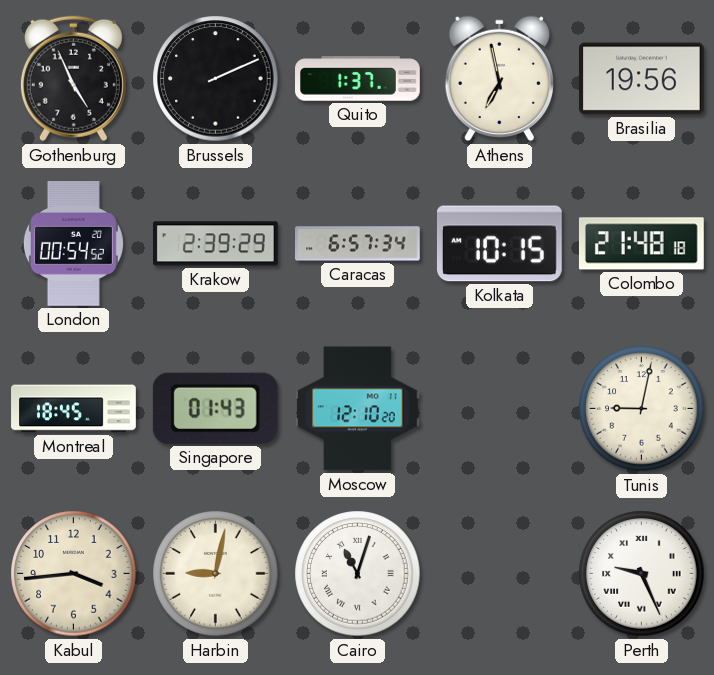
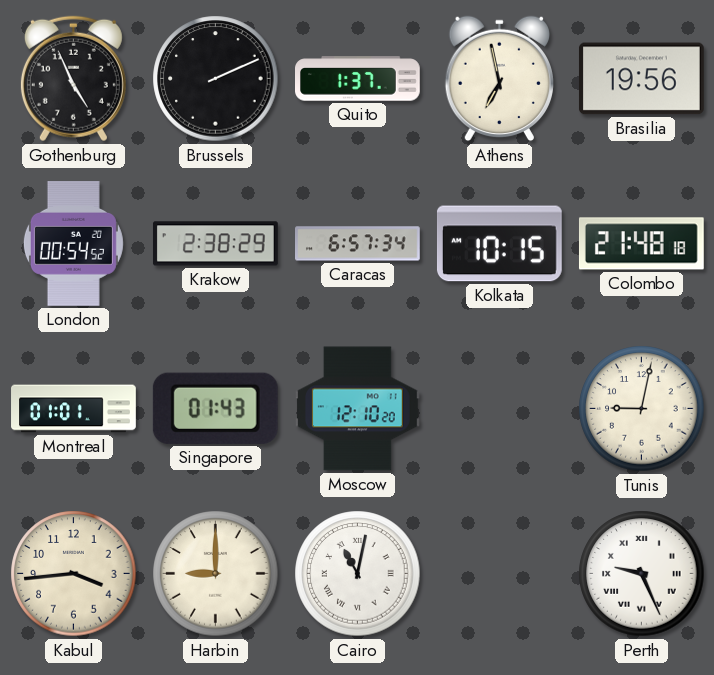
Krakow: 2:39 -> 2:38
Montreal: 18:45 -> 01:01
Harbin: 9:02 -> 9:00
Cairo: 11:03 -> 11:02
